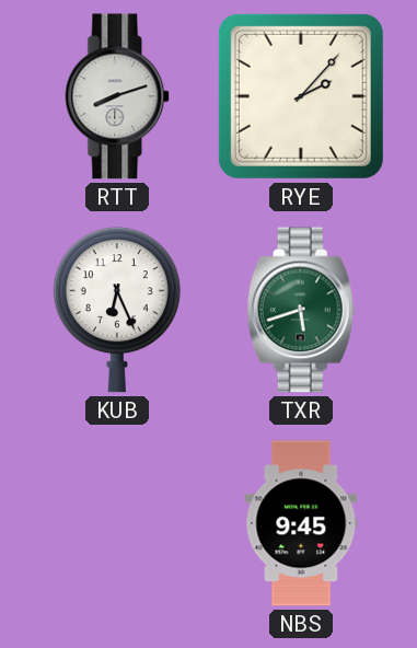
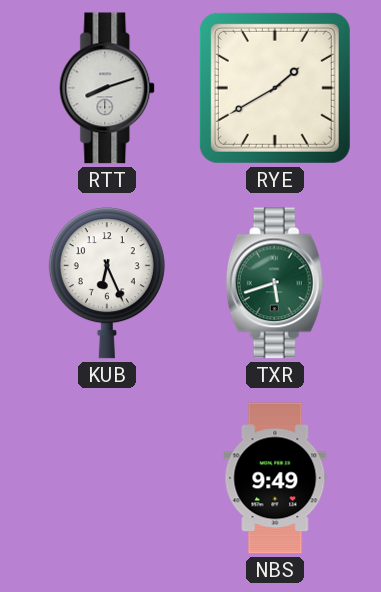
RYE: 2:07 -> 1:40
NBS: 9:45 -> 9:49
